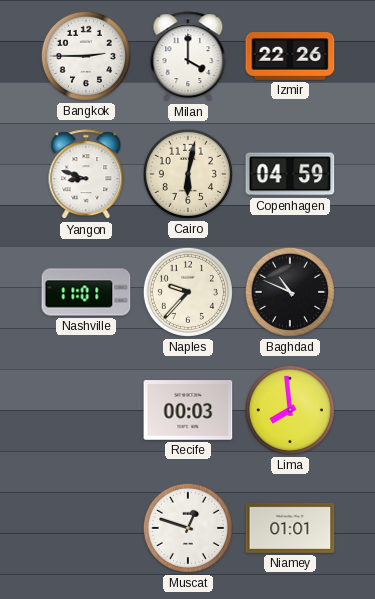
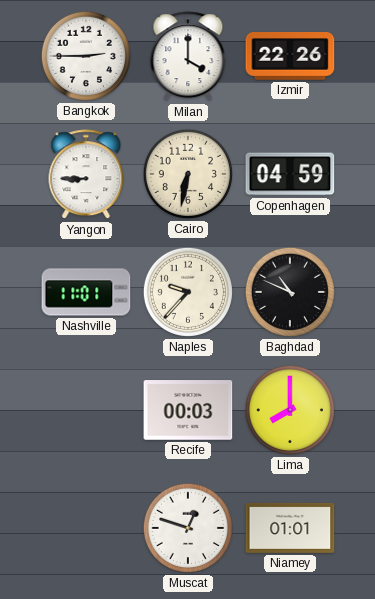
Yangon: 8:48 -> 8:45
Cairo: 6:02 -> 6:32
Lima: 7:59 -> 8:00
